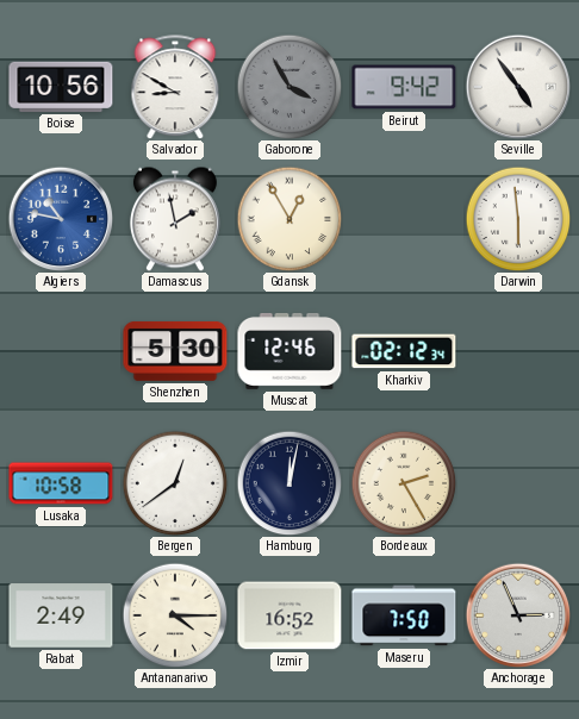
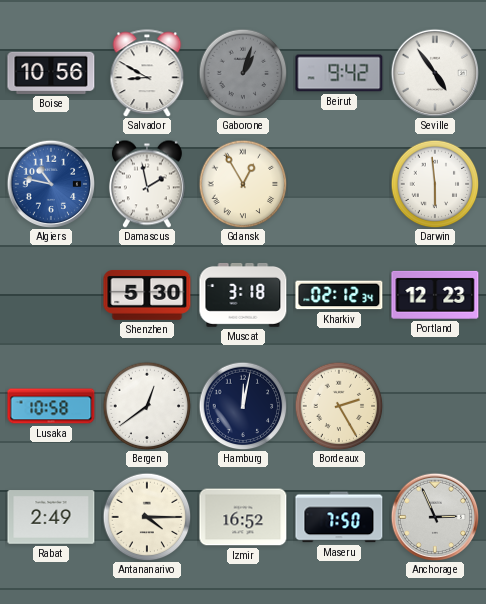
Gaborone: 3:55 -> 1:03
Muscat: 12:46 -> 3:18
Portland: none -> 12:23
